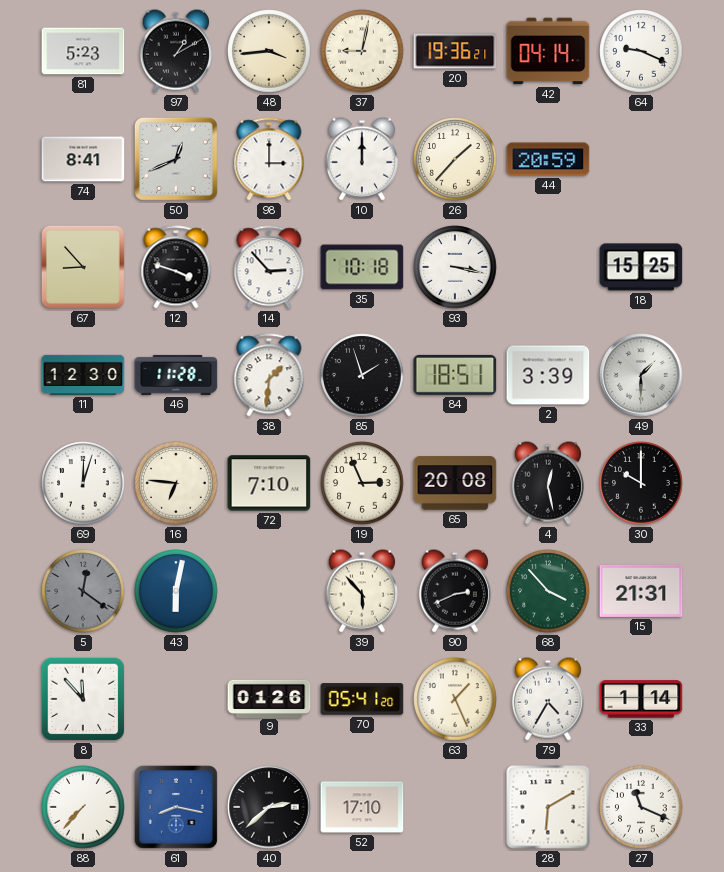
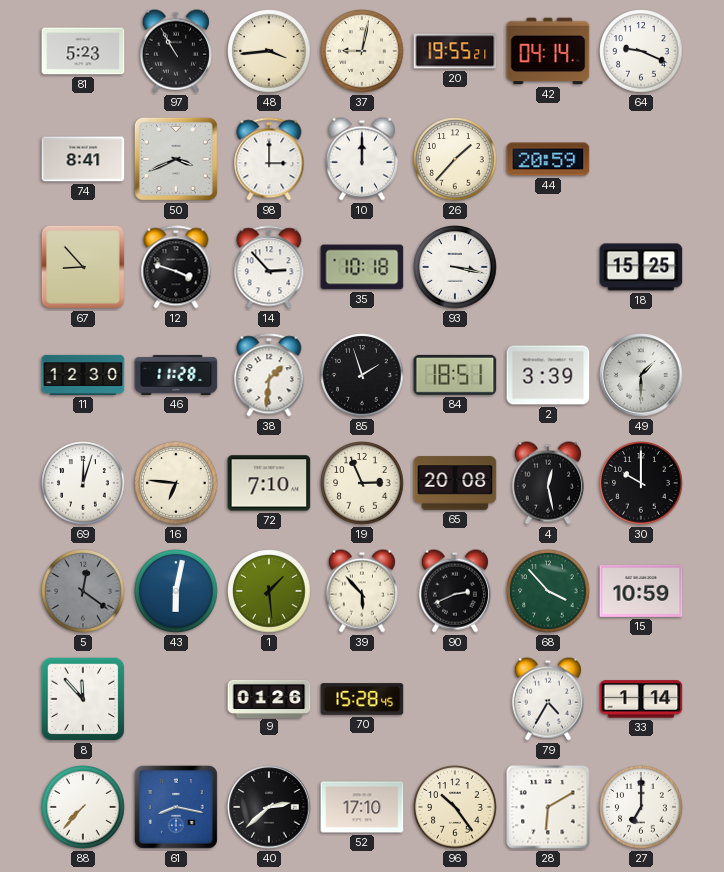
97: 1:10 -> 10:55
20: 19:36 -> 19:55
50: 12:41 -> 3:41
1: none -> 1:29
15: 21:31 -> 10:59
70: 05:41 -> 15:28
63: 1:26 -> none
96: none -> 10:24
27: 11:19 -> 7:00
